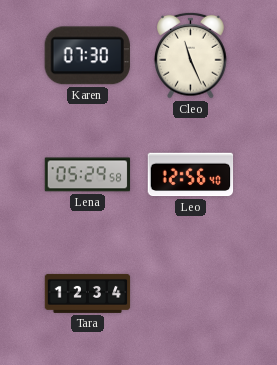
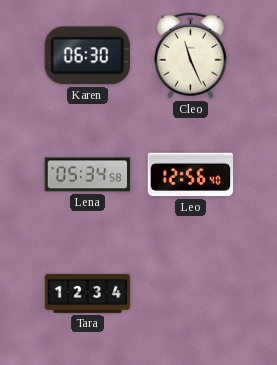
Karen: 07:30 -> 06:30
Lena: 05:29 -> 05:34
